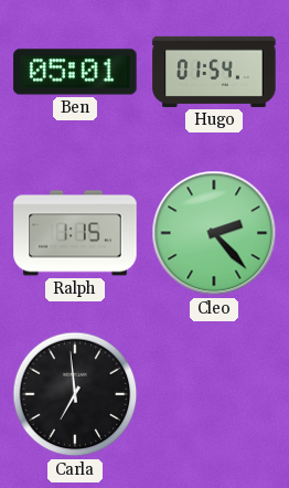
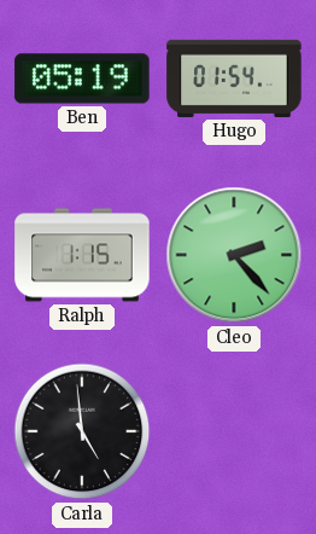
Ben: 05:01 -> 05:19
Carla: 6:59 -> 4:59
